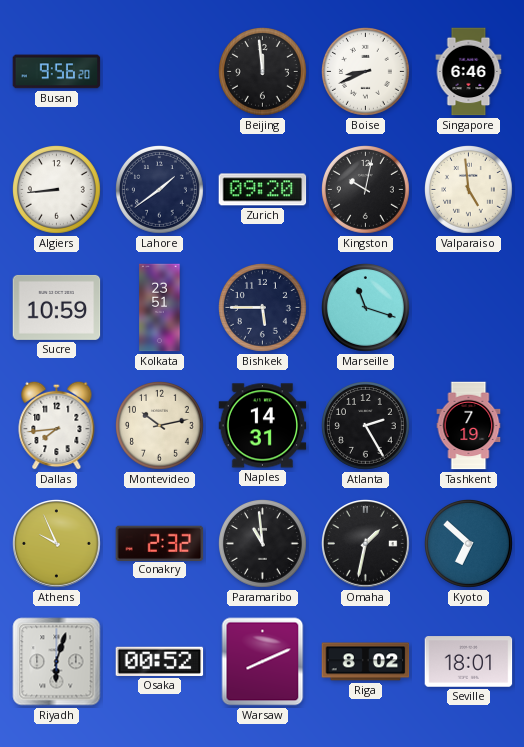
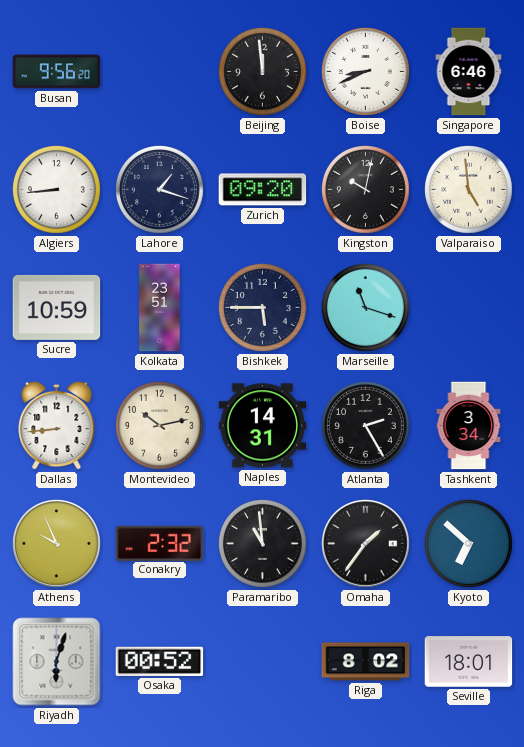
Lahore: 1:39 -> 1:18
Dallas: 7:44 -> 8:44
Tashkent: 7:19 -> 3:34
Omaha: 1:32 -> 1:36
Warsaw: 8:11 -> none
